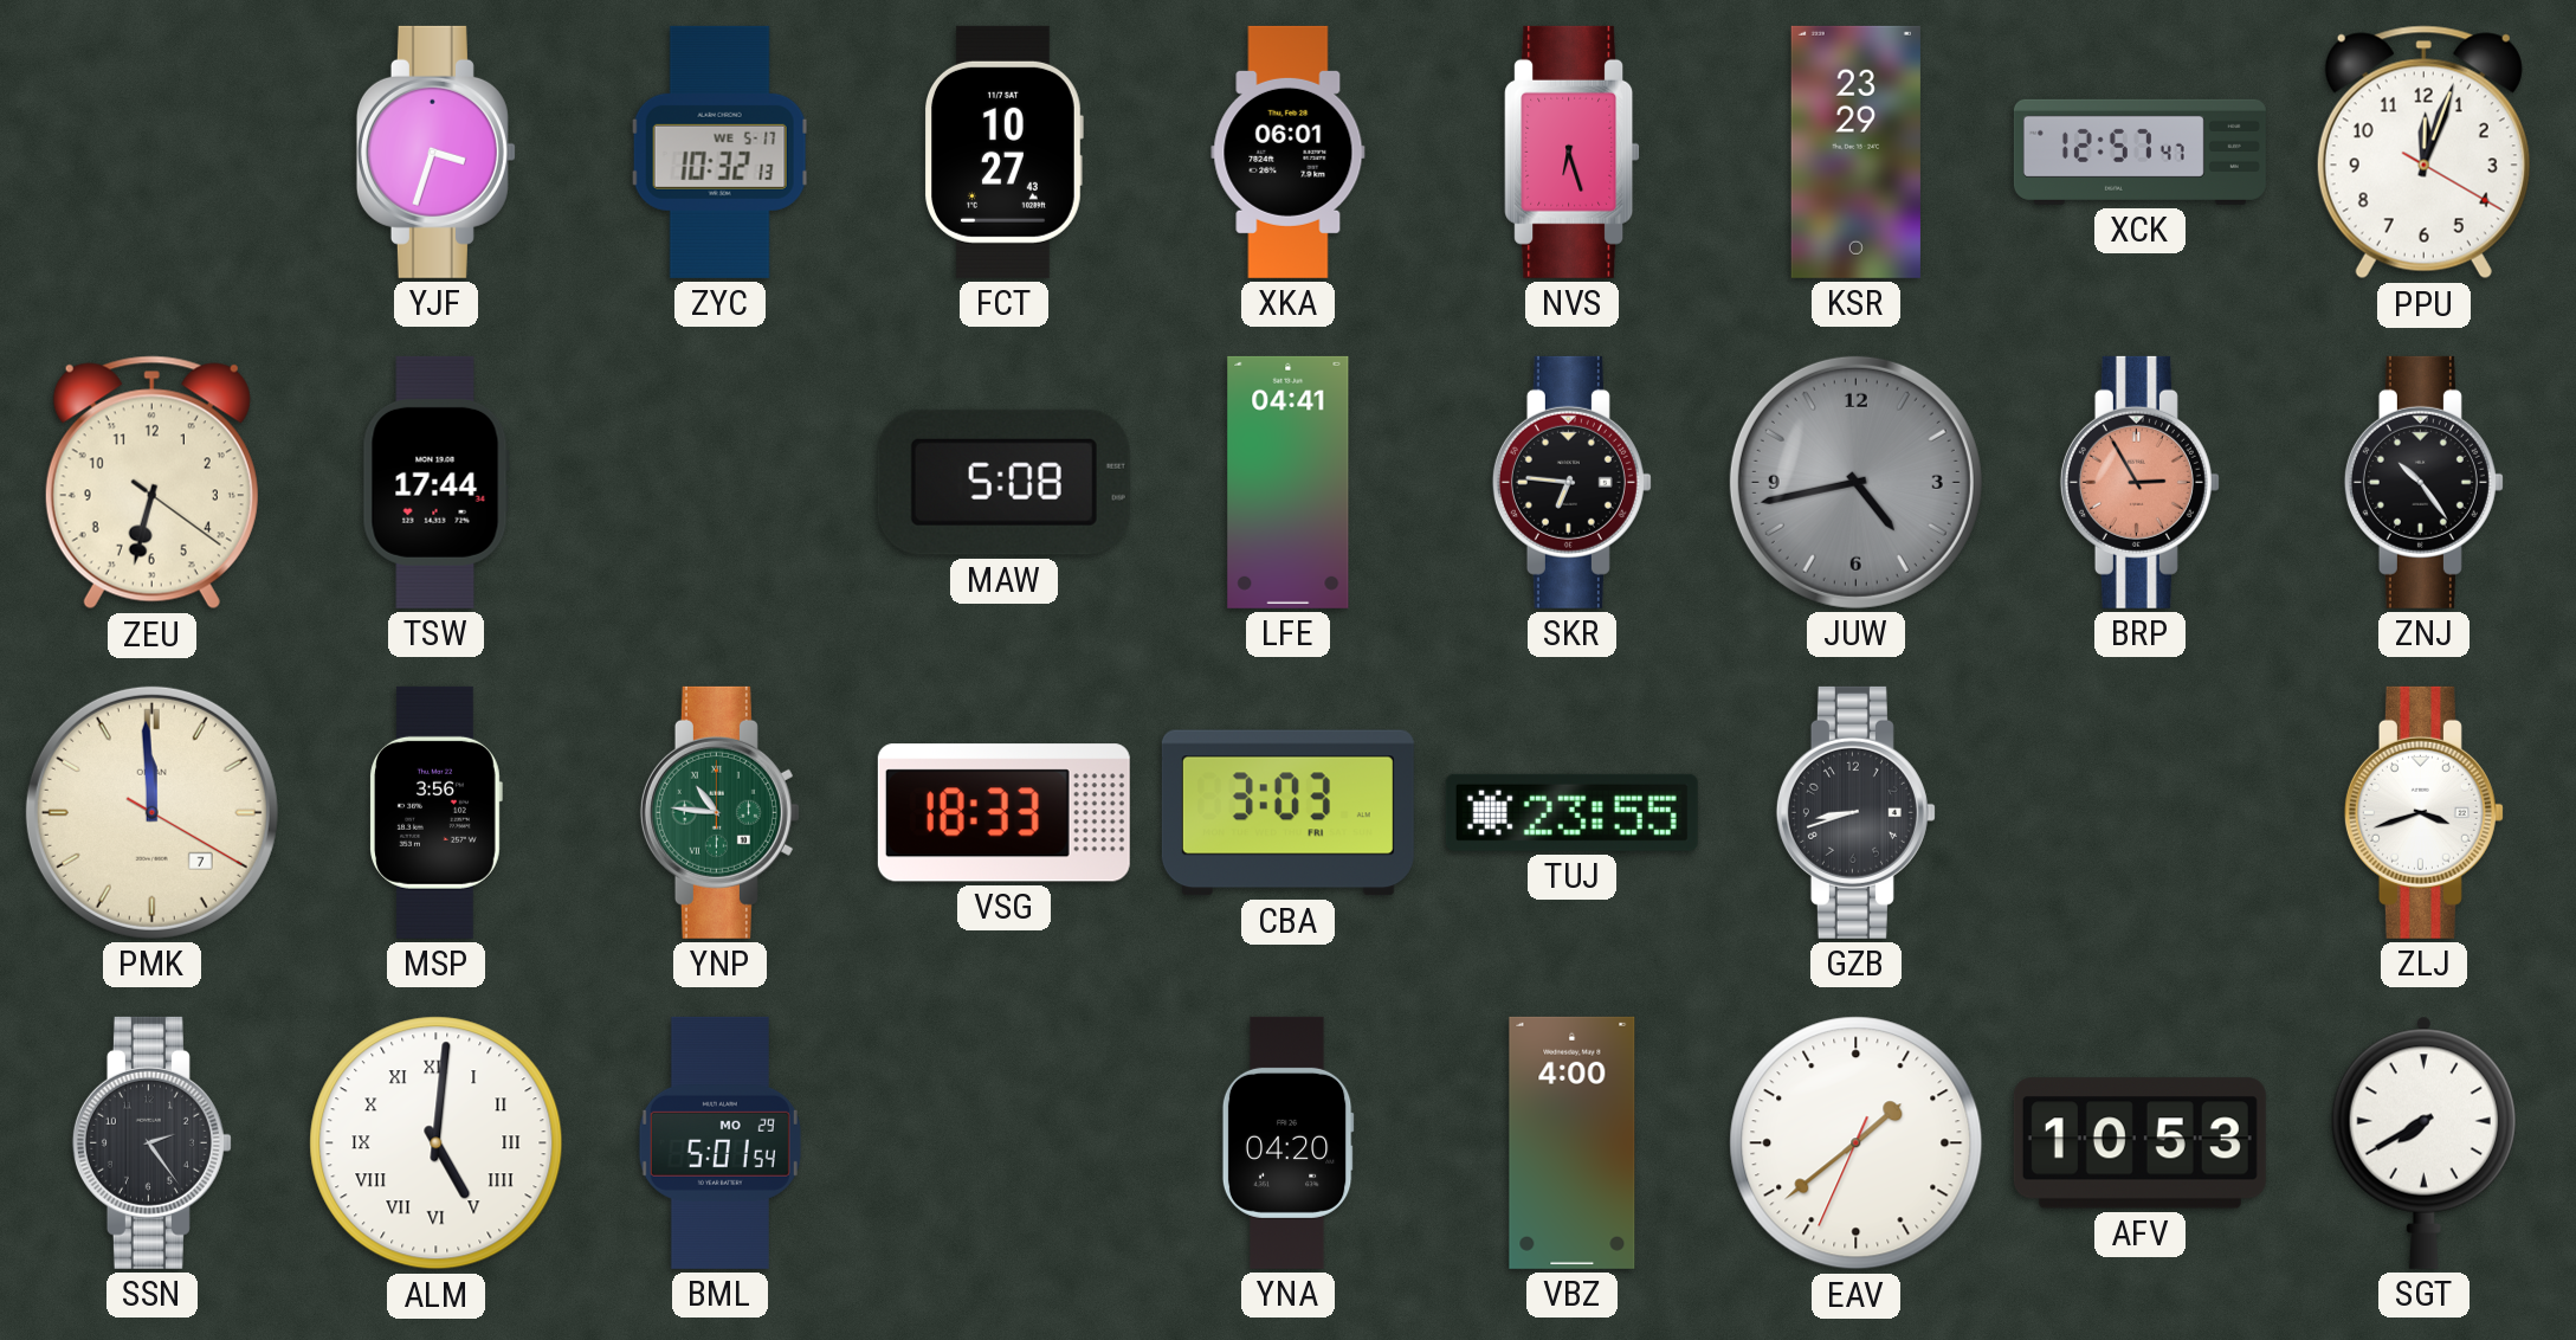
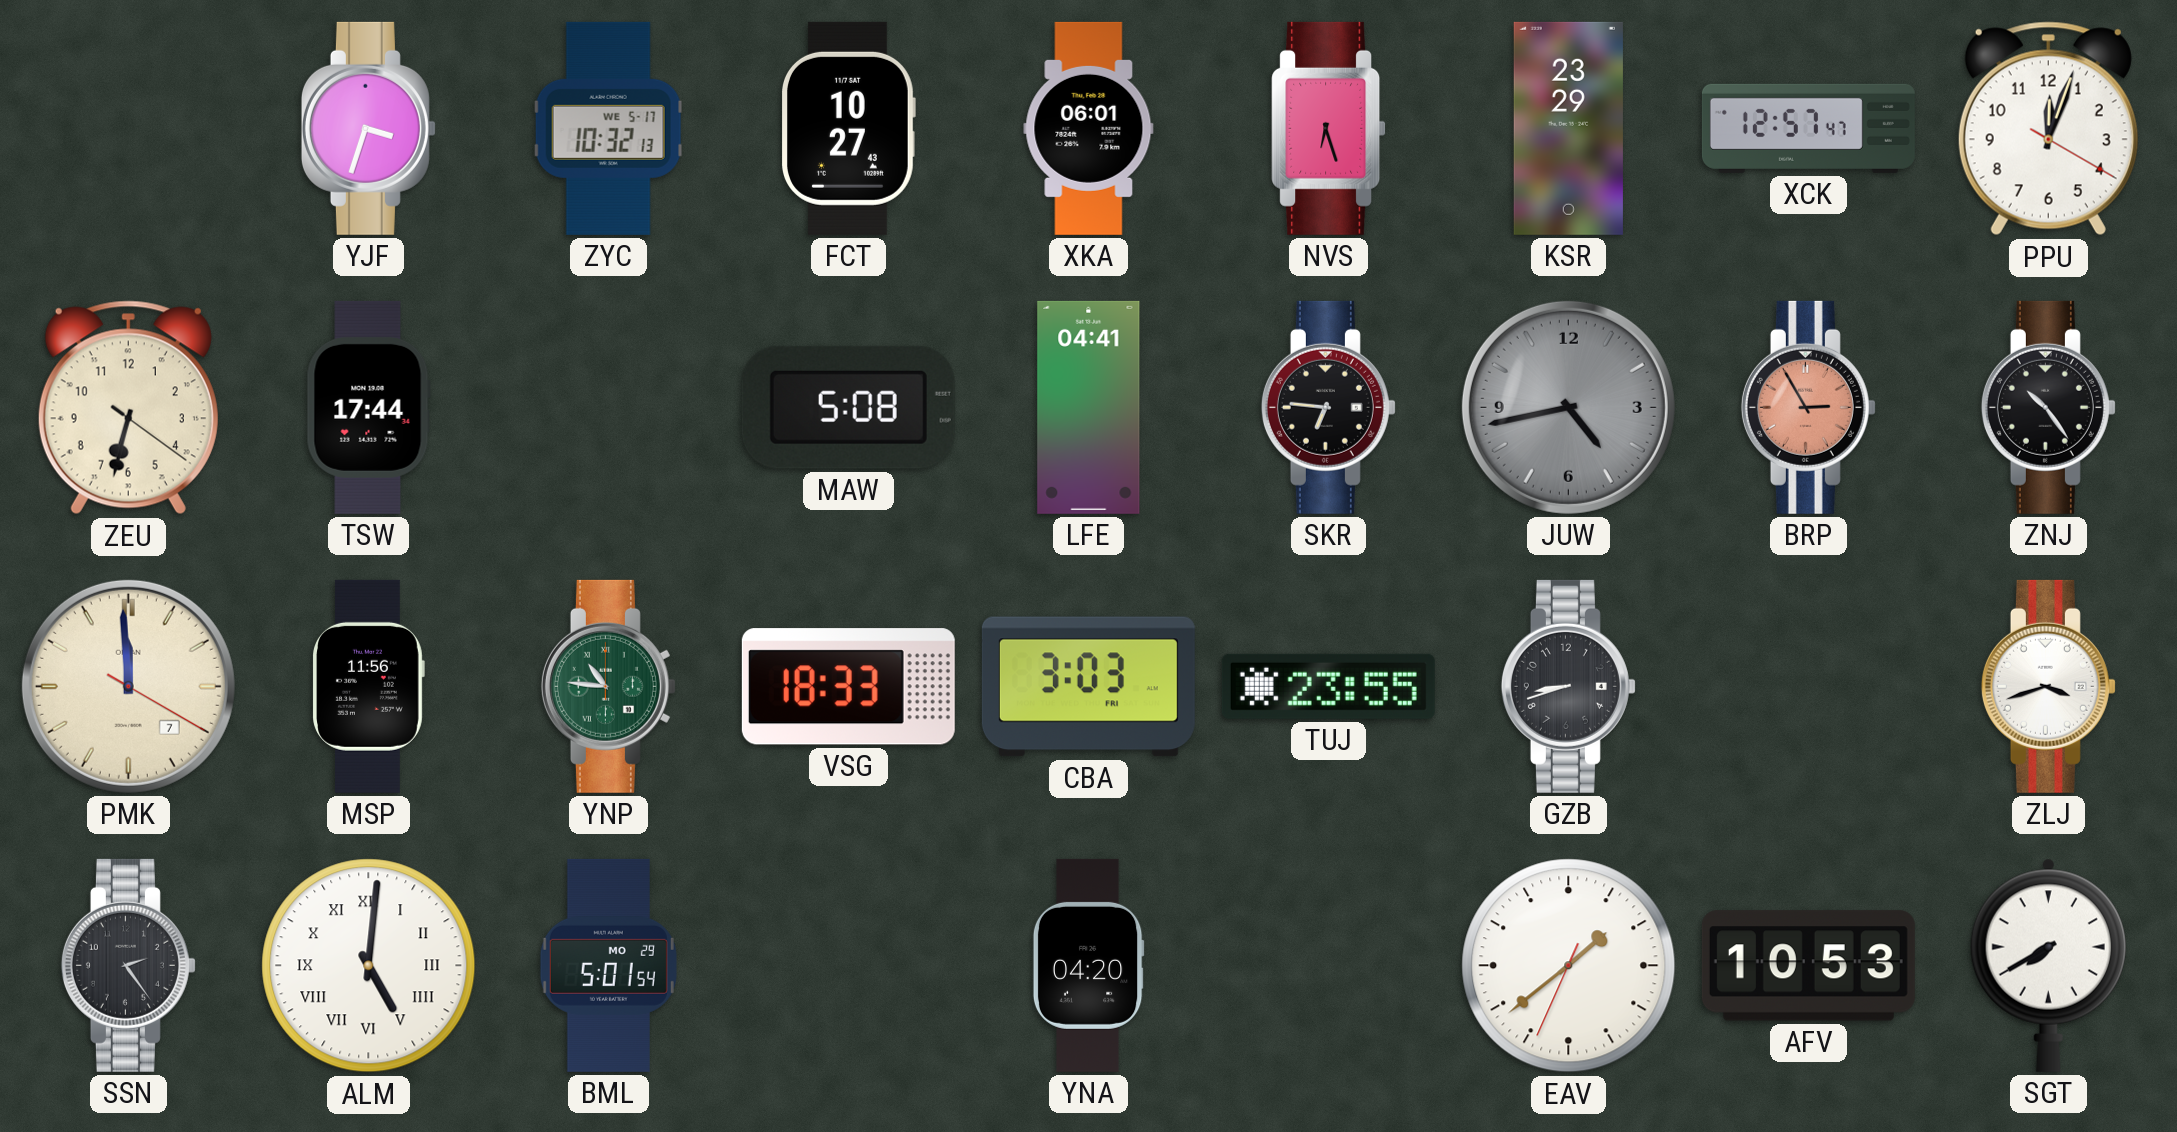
MSP: 3:56 -> 11:56
VBZ: 4:00 -> none
